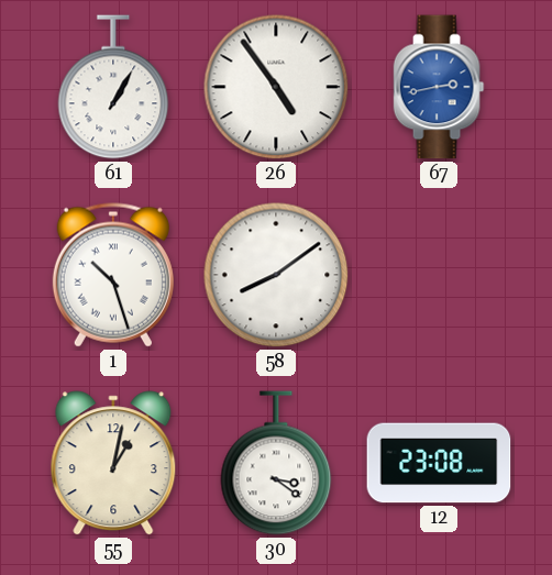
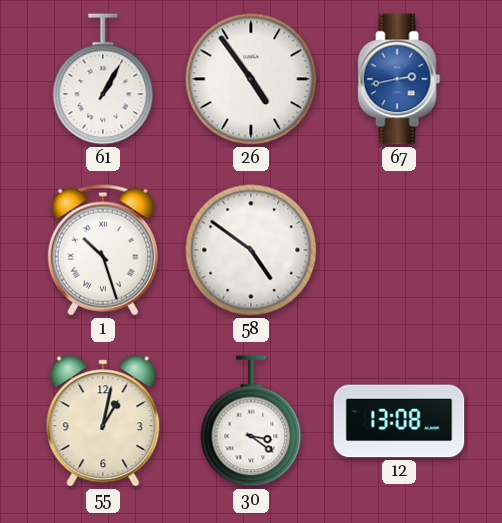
58: 8:09 -> 4:51
12: 23:08 -> 13:08
